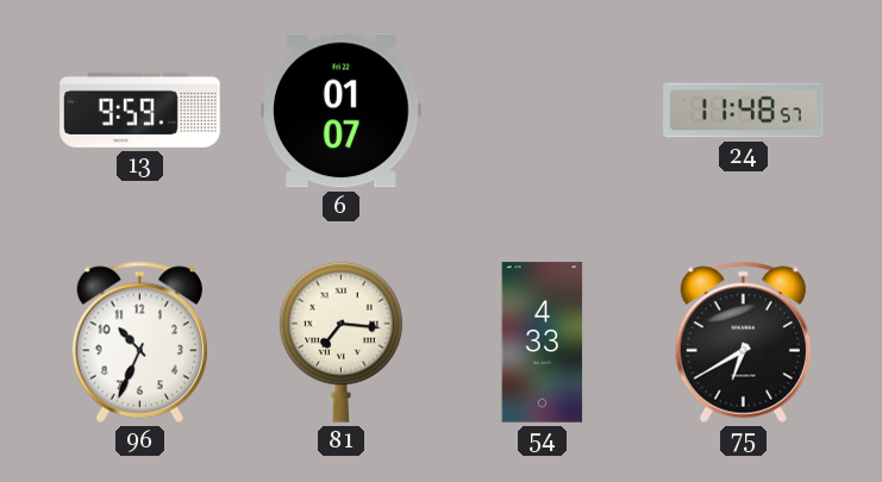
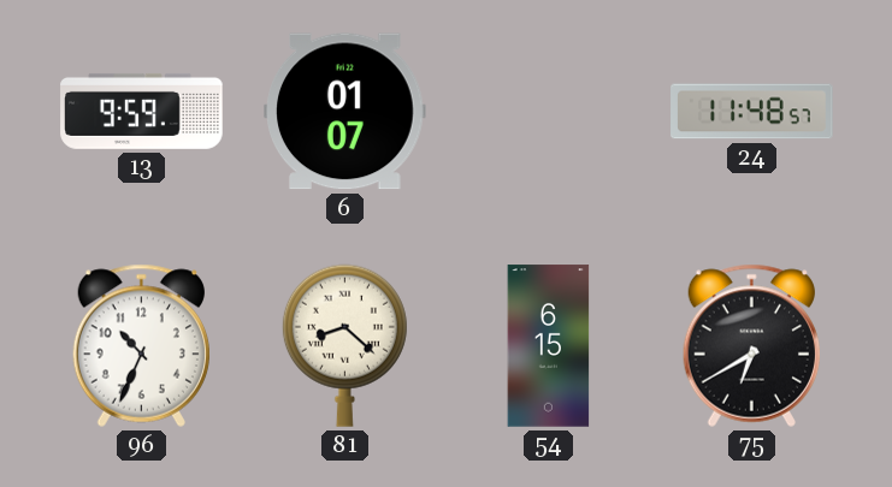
81: 7:16 -> 8:22
54: 4:33 -> 6:15
